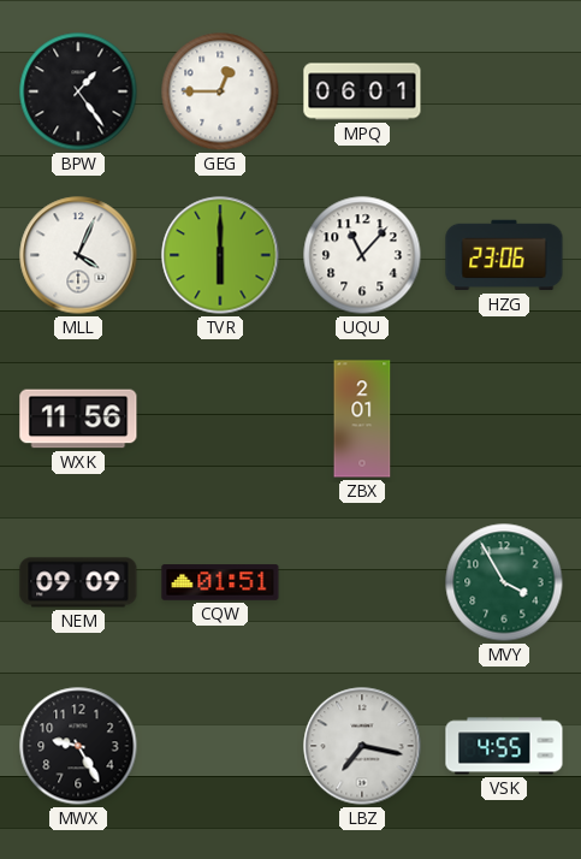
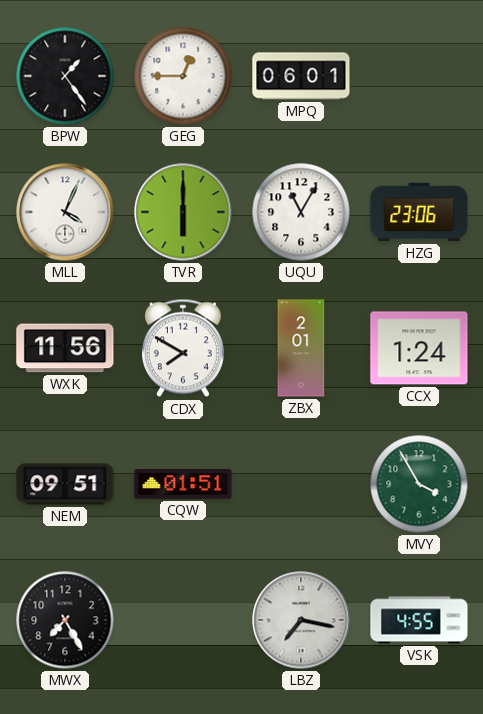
UQU: 11:07 -> 11:05
CDX: none -> 7:50
CCX: none -> 1:24
NEM: 09:09 -> 09:51
MWX: 9:25 -> 7:25
